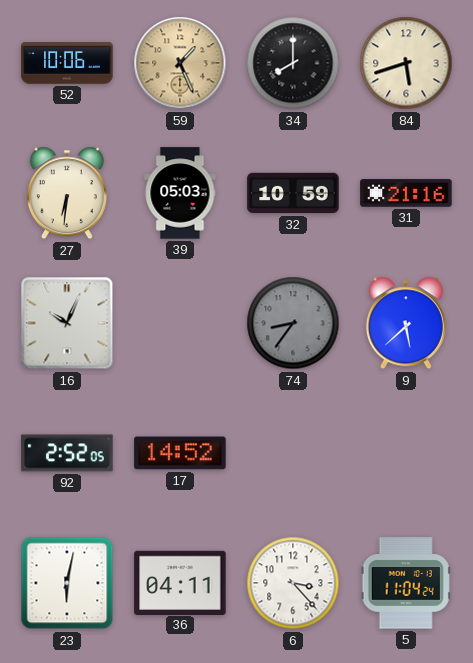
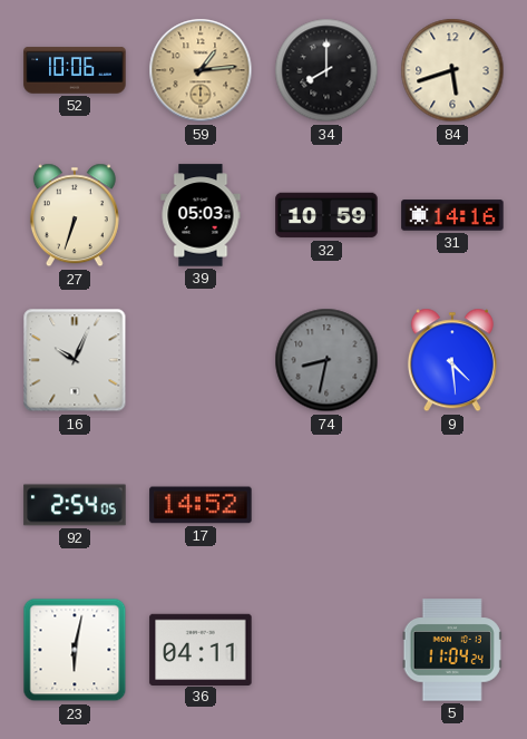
59: 1:26 -> 1:14
27: 6:31 -> 6:33
31: 21:16 -> 14:16
74: 8:36 -> 8:32
9: 5:38 -> 4:29
92: 2:52 -> 2:54
6: 3:23 -> none
